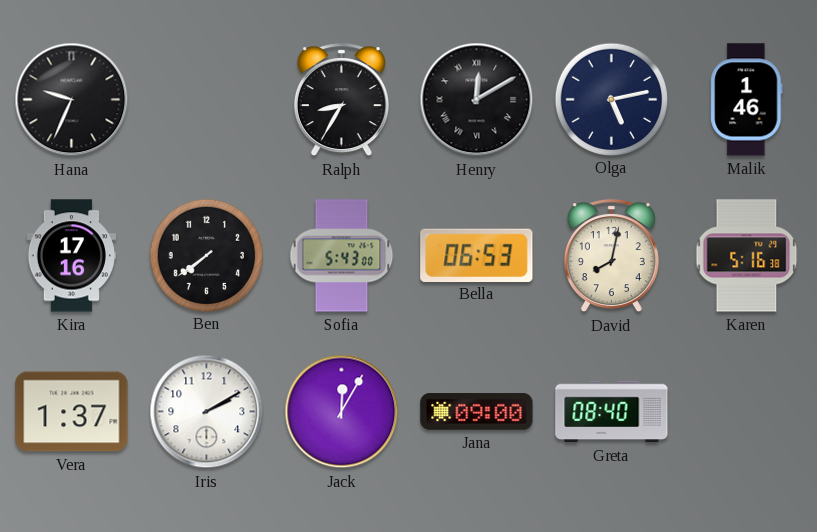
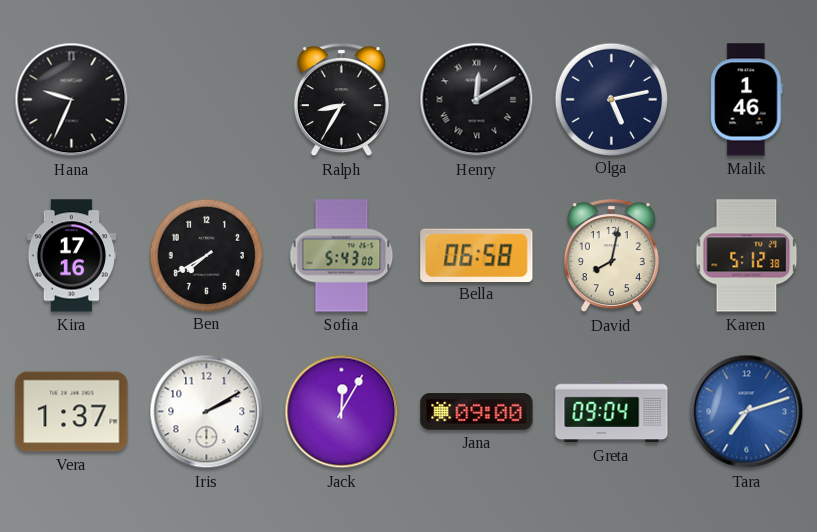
Ben: 7:39 -> 7:40
Bella: 06:53 -> 06:58
Karen: 5:16 -> 5:12
Greta: 08:40 -> 09:04
Tara: none -> 7:12
